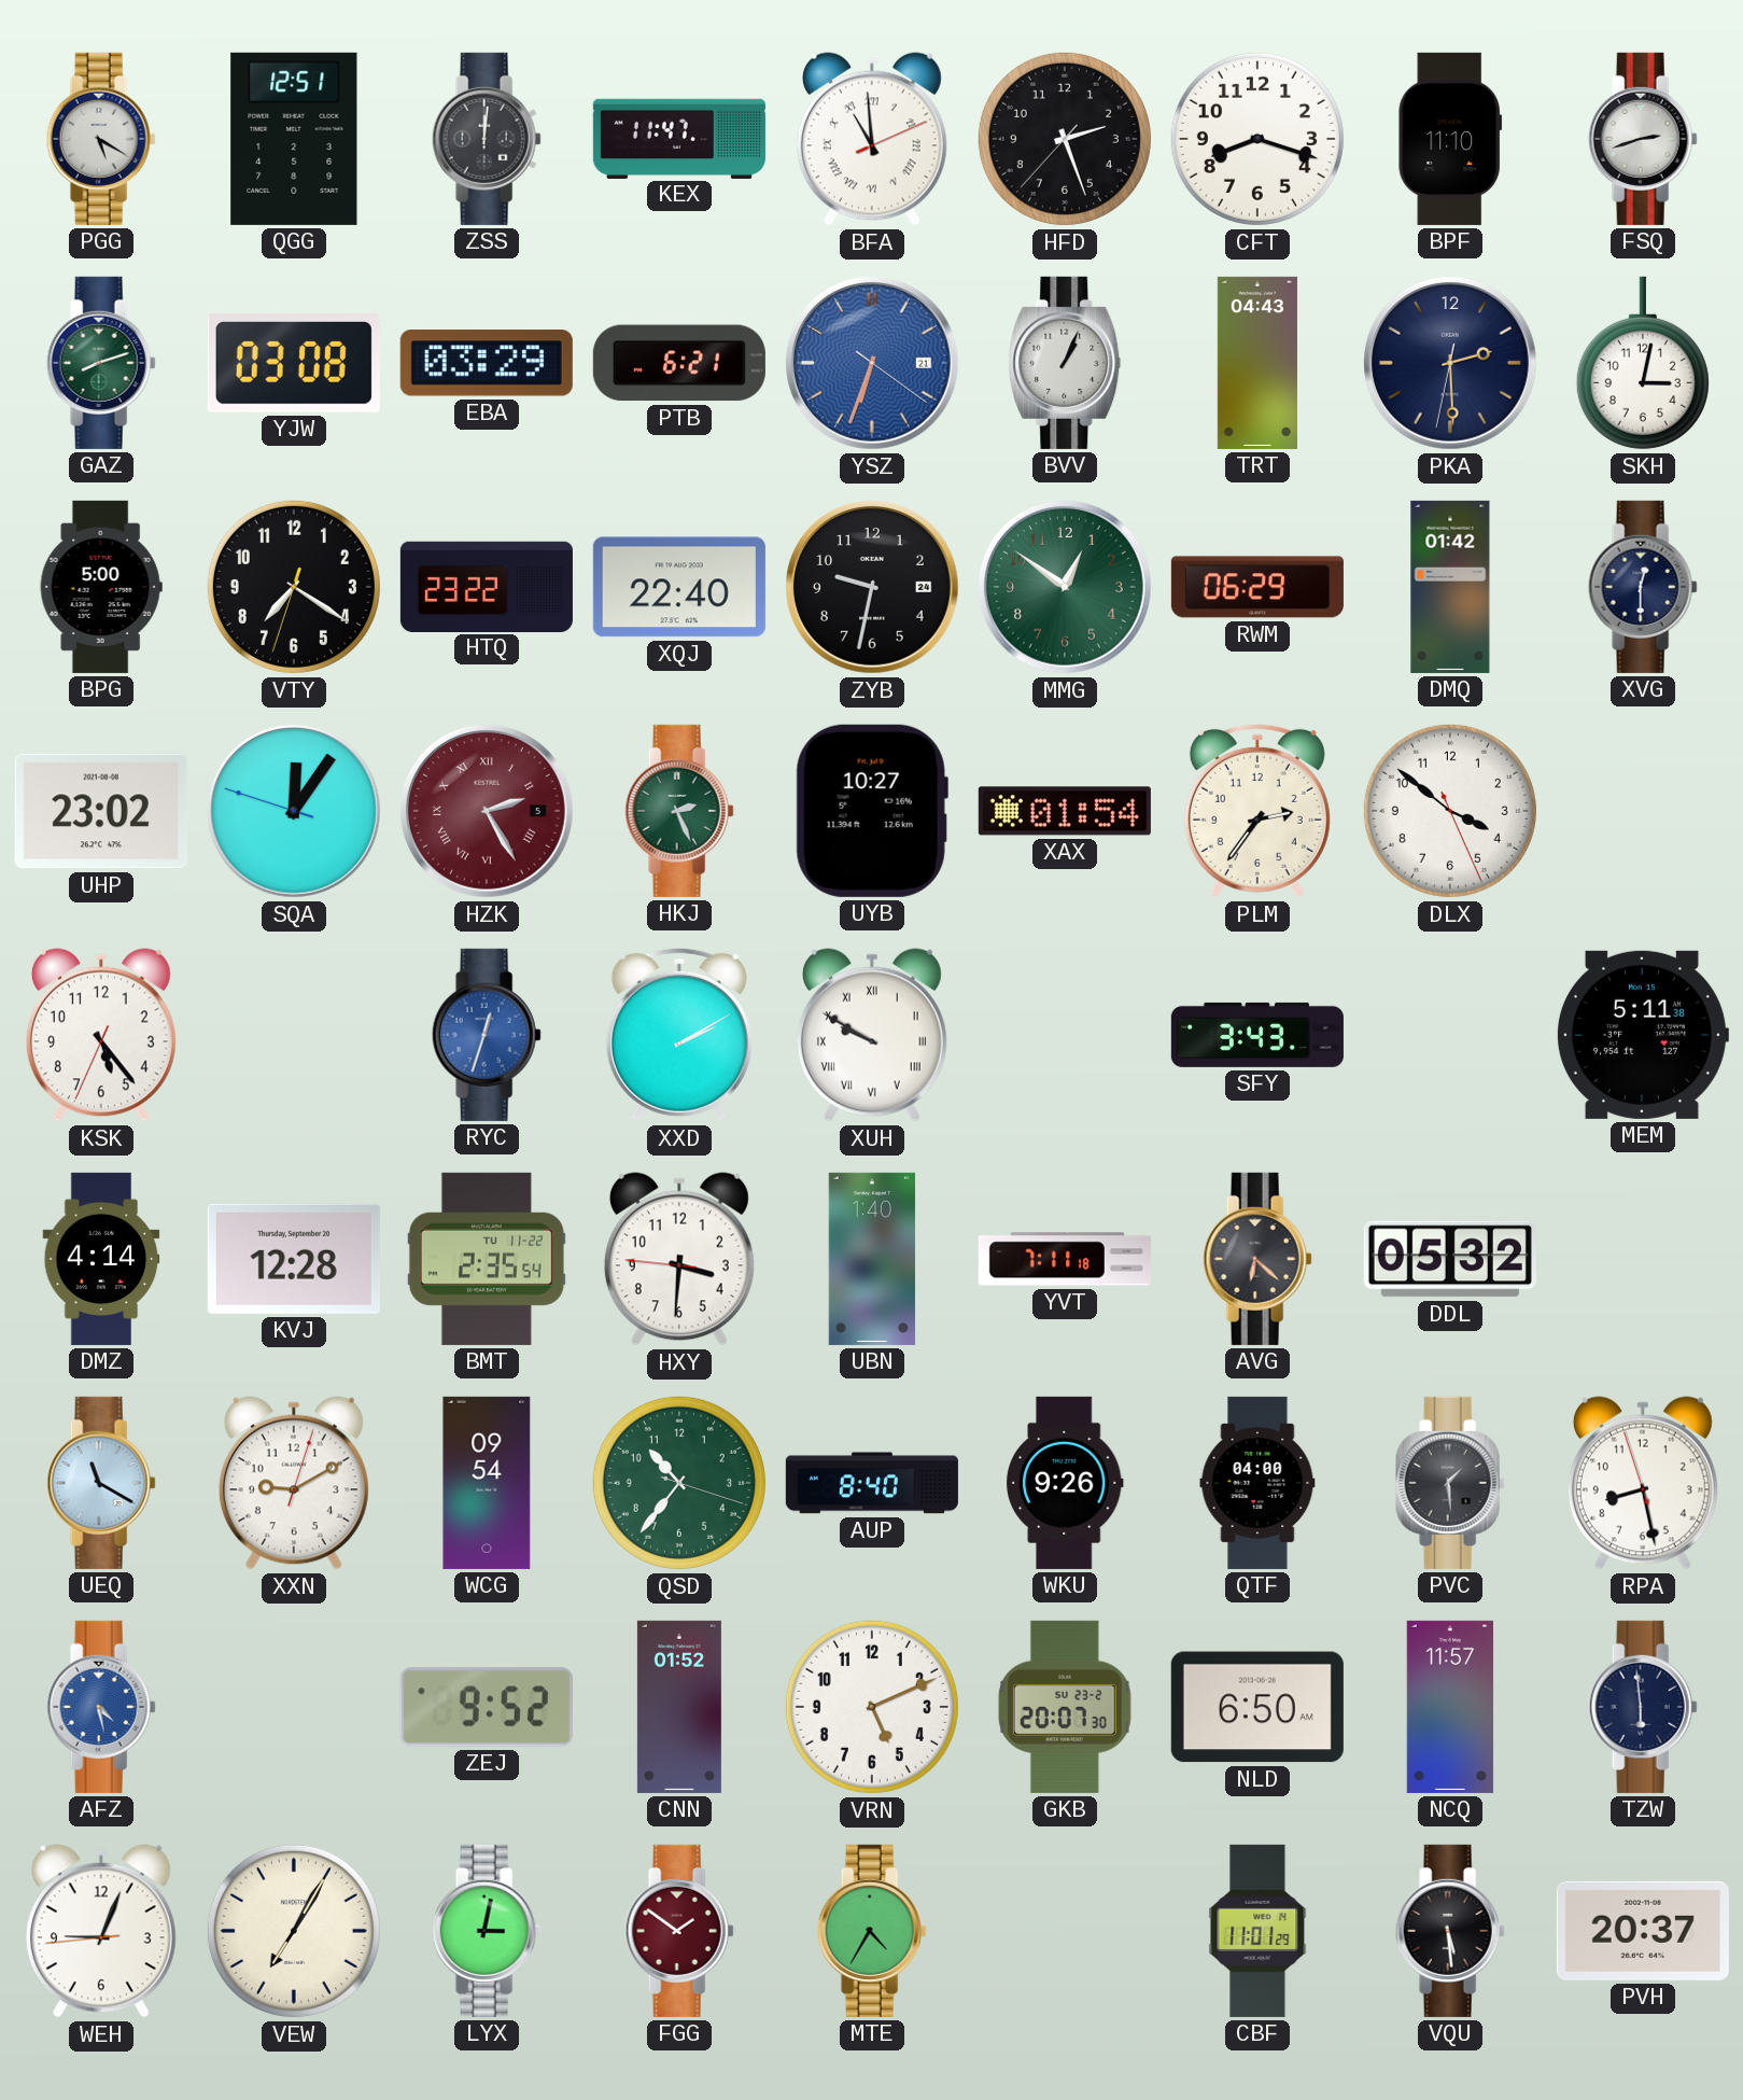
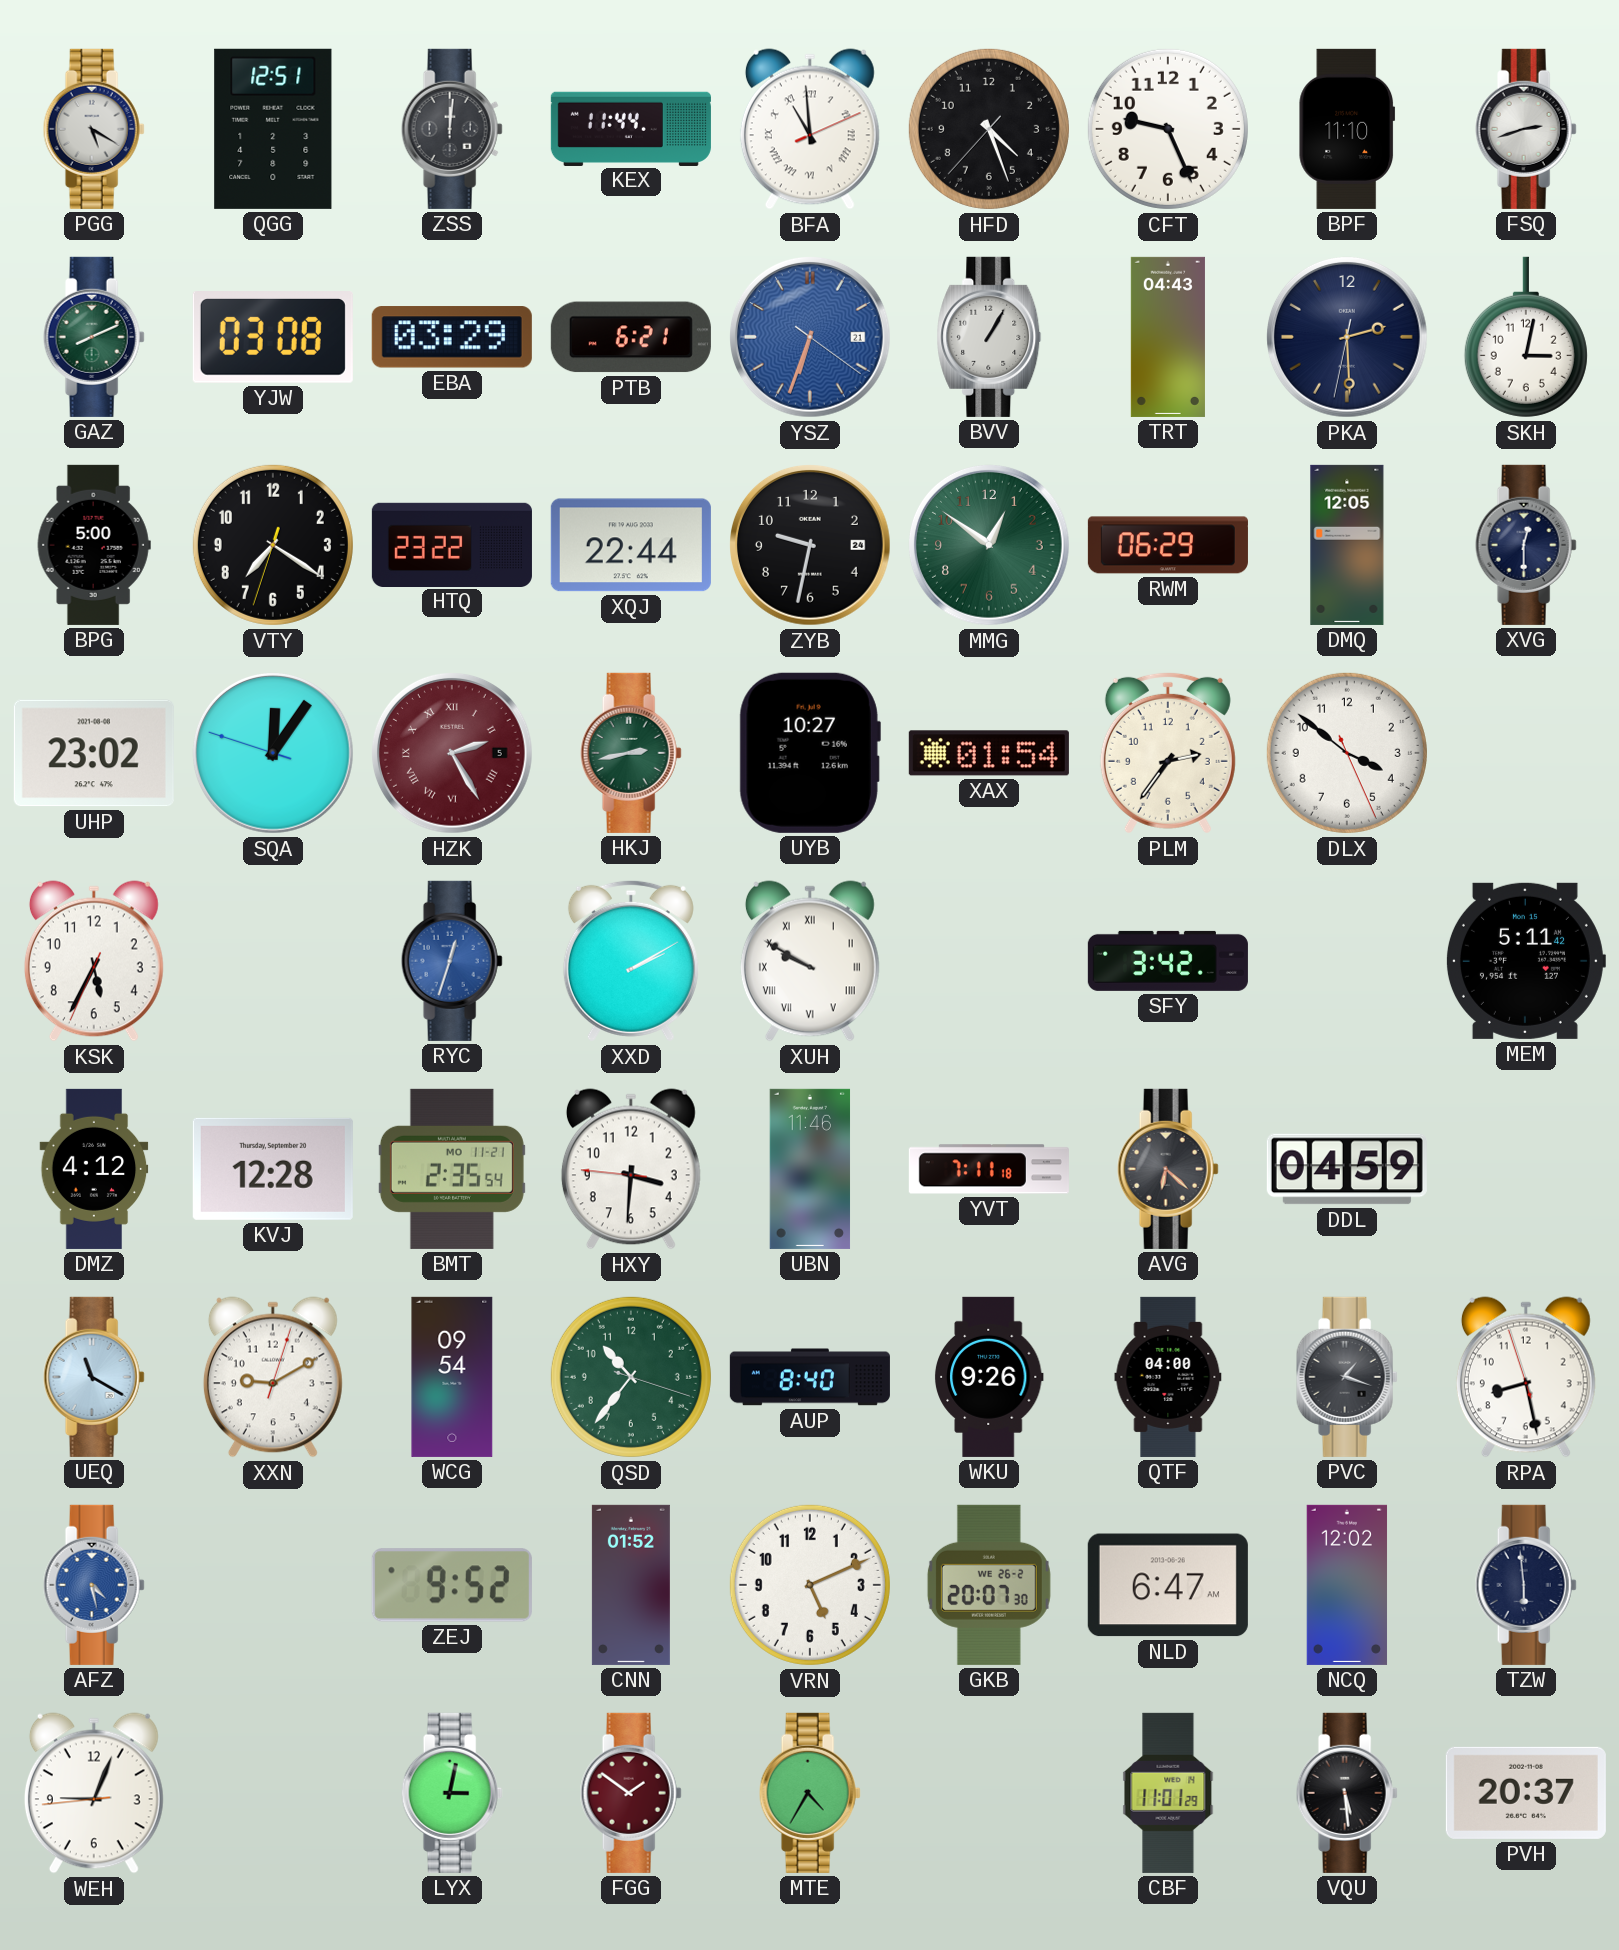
KEX: 11:47 -> 11:44
HFD: 2:26 -> 4:26
CFT: 8:18 -> 9:26
GAZ: 8:12 -> 8:11
BVV: 1:04 -> 1:05
XQJ: 22:40 -> 22:44
DMQ: 01:42 -> 12:05
HKJ: 2:26 -> 2:43
KSK: 5:23 -> 5:34
SFY: 3:43 -> 3:42
MEM: 5:11:38 -> 5:11:42
DMZ: 4:14 -> 4:12
BMT date: TU 11-22 -> MO 11-21
UBN: 1:40 -> 11:46
DDL: 05:32 -> 04:59
PVC: 1:29 -> 1:18
GKB date: SU 23-2 -> WE 26-2
NLD: 6:50 -> 6:47
NCQ: 11:57 -> 12:02
VEW: 7:05 -> none
